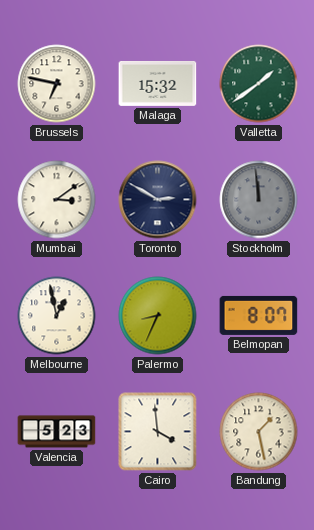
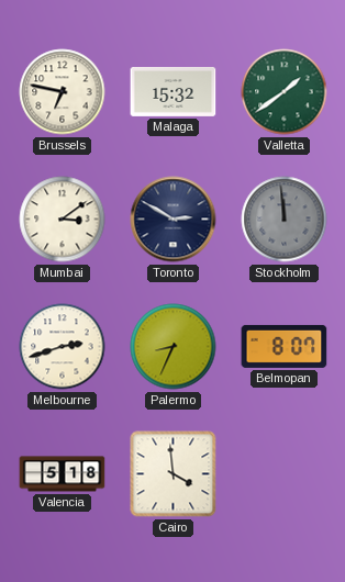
Melbourne: 12:58 -> 2:42
Valencia: 5:23 -> 5:18
Bandung: 1:28 -> none
